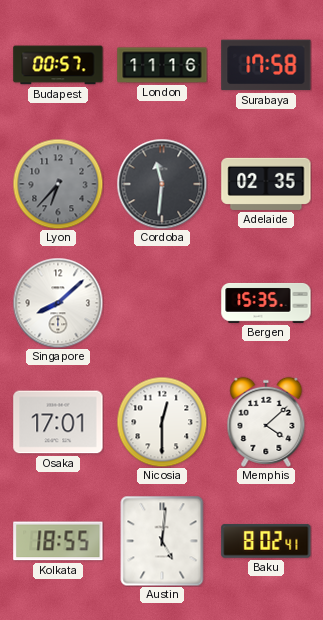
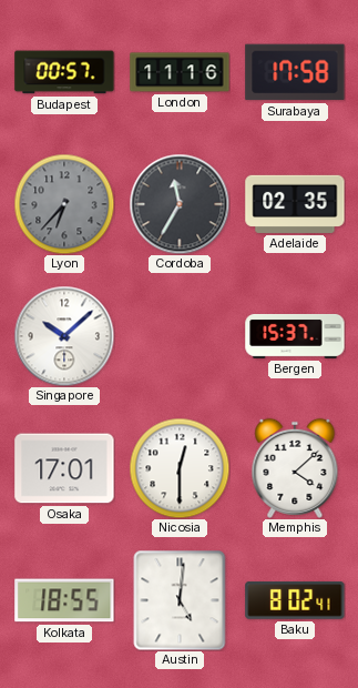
Cordoba: 11:31 -> 11:35
Singapore: 8:08 -> 10:08
Bergen: 15:35 -> 15:37
